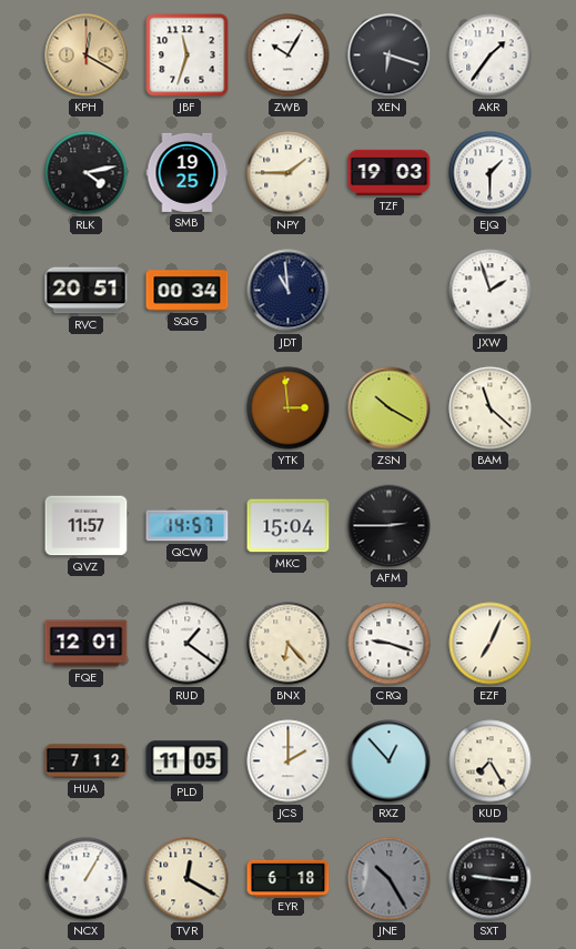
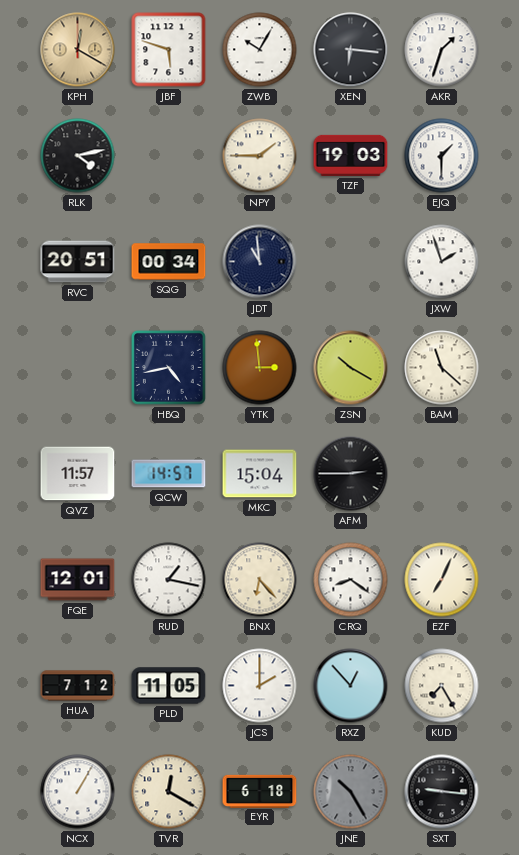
JBF: 11:33 -> 5:48
XEN: 6:18 -> 6:16
AKR: 1:36 -> 1:33
SMB: 19:25 -> none
HBQ: none -> 4:43
RUD: 1:21 -> 1:17
CRQ: 9:18 -> 8:21
